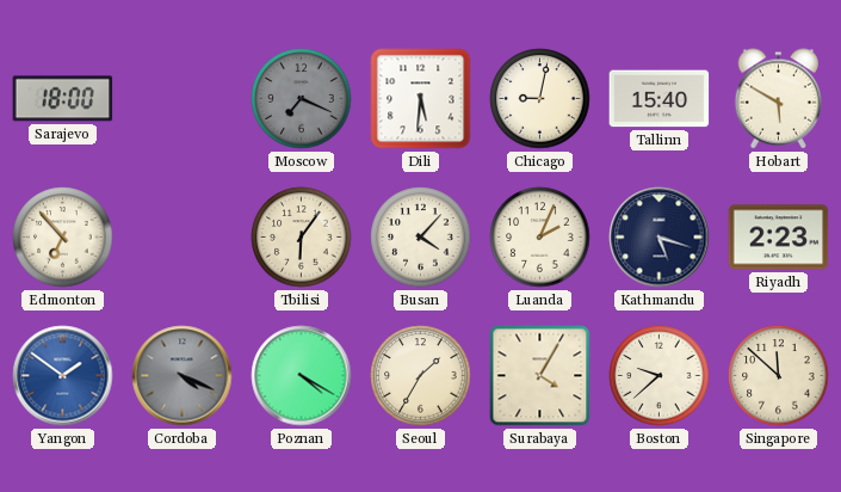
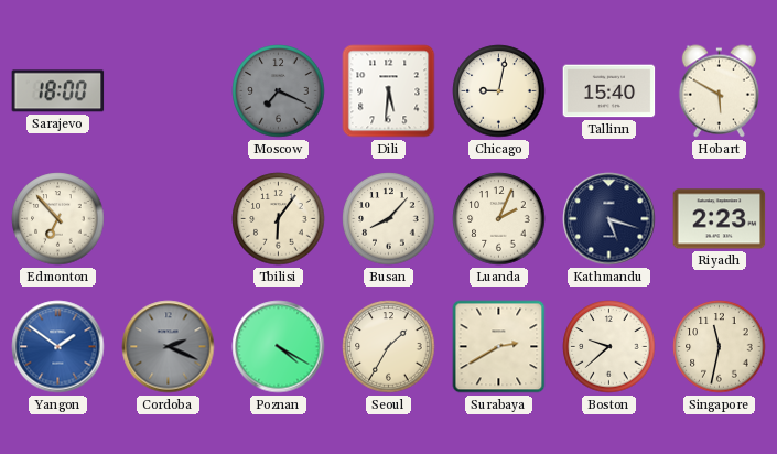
Busan: 4:07 -> 8:07
Cordoba: 4:19 -> 2:19
Surabaya: 4:05 -> 2:40
Singapore: 11:52 -> 11:32
